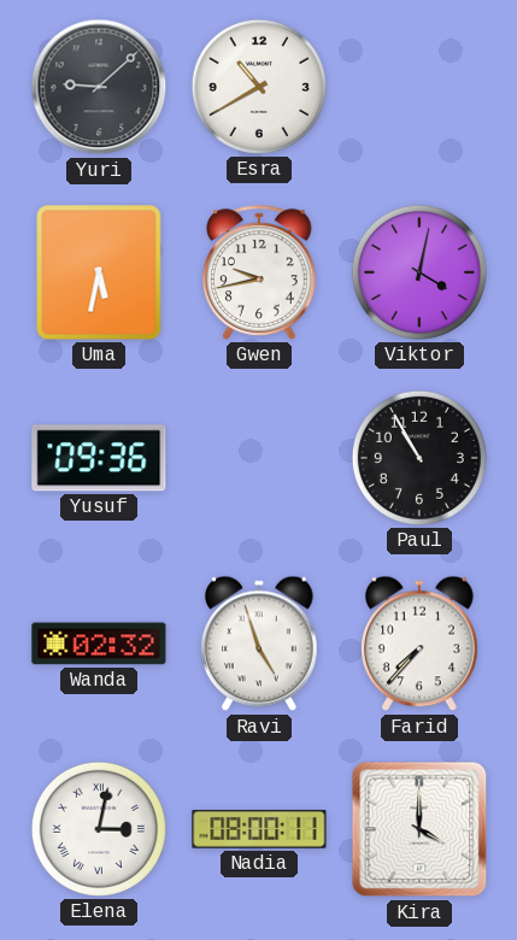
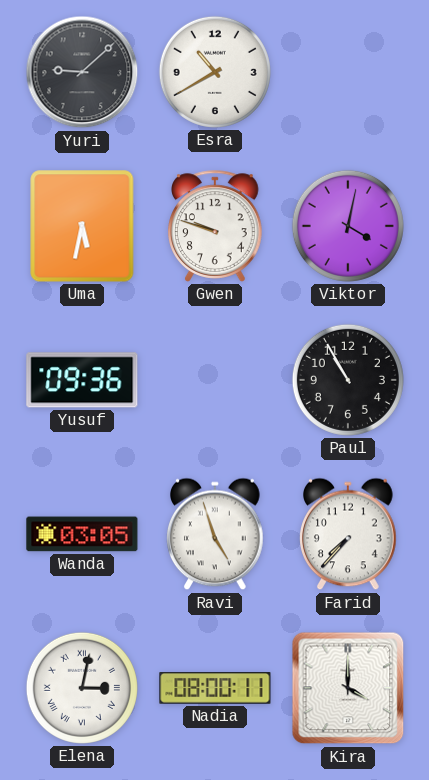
Gwen: 9:43 -> 9:48
Wanda: 02:32 -> 03:05
